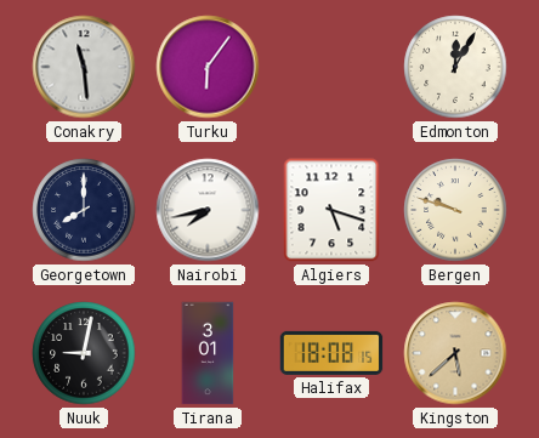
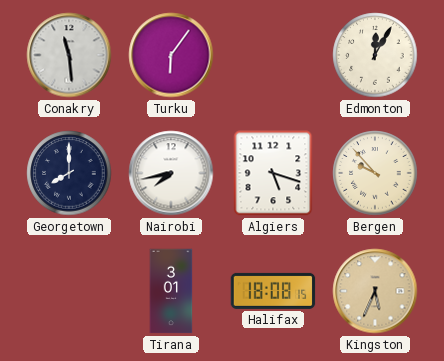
Bergen: 9:48 -> 9:53
Nuuk: 9:02 -> none
Kingston: 5:38 -> 5:34
